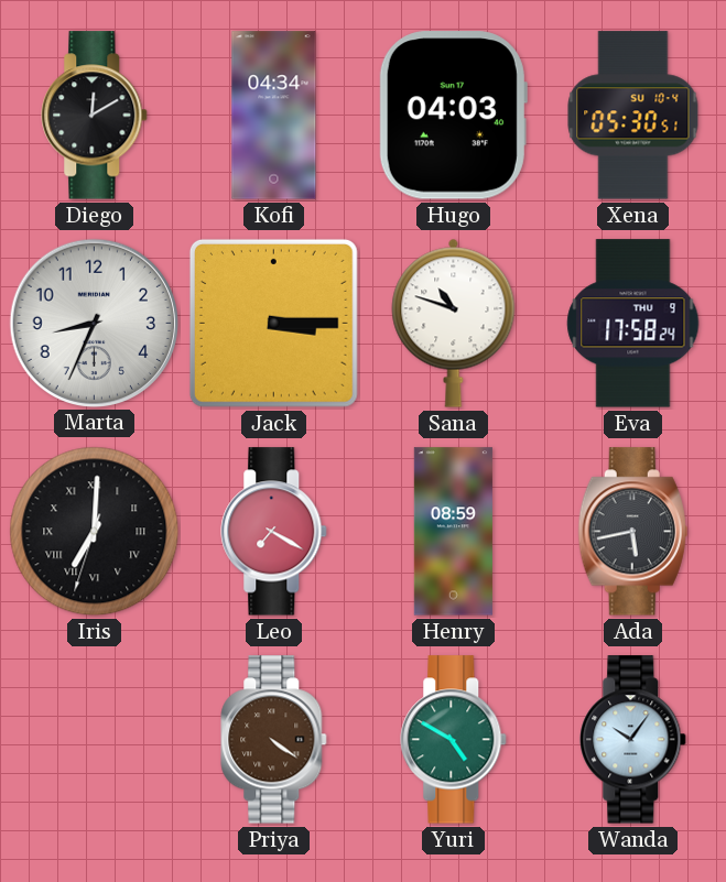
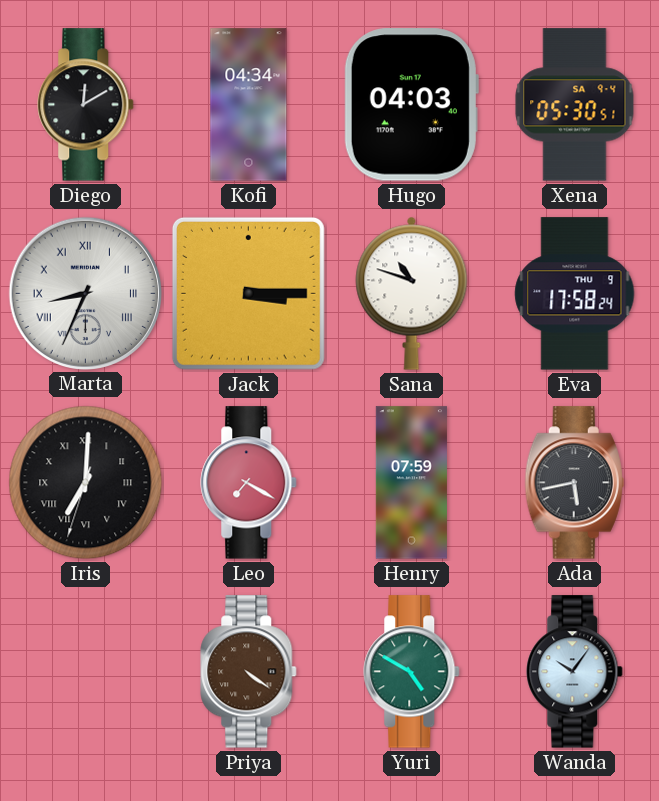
Xena date: SU 10-4 -> SA 9-4
Marta numerals: Arabic -> Roman
Henry: 08:59 -> 07:59
